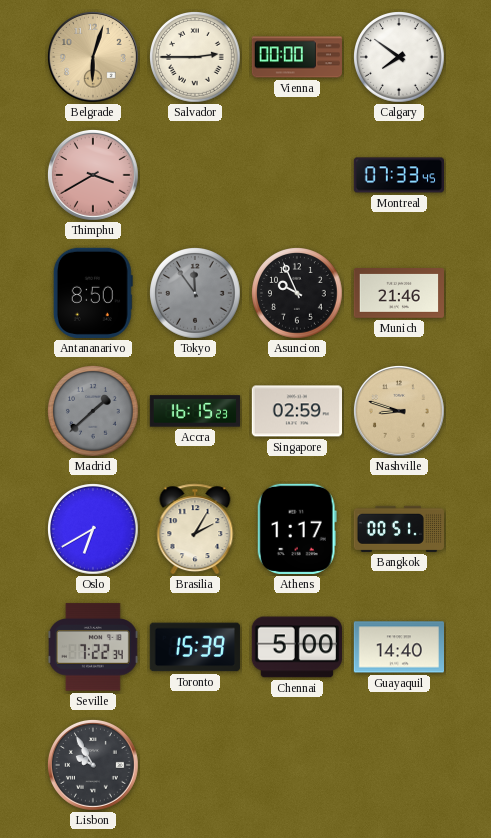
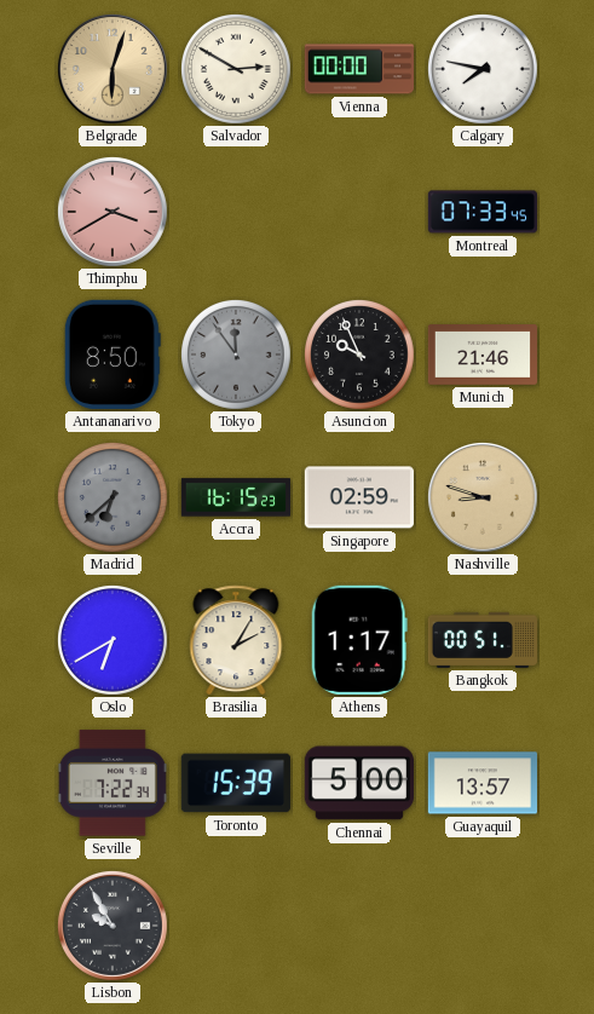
Salvador: 2:45 -> 2:50
Calgary: 7:51 -> 7:47
Madrid: 1:38 -> 6:38
Guayaquil: 14:40 -> 13:57
